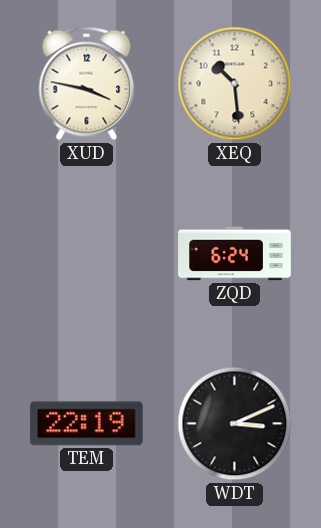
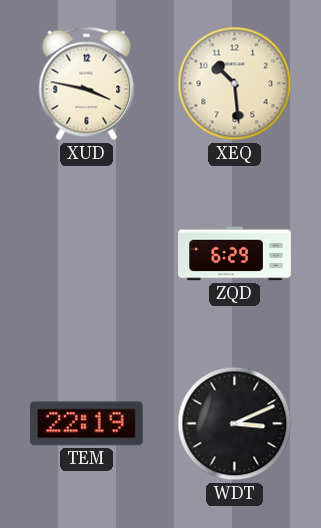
ZQD: 6:24 -> 6:29
